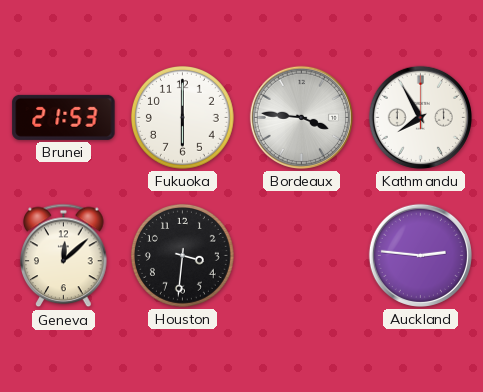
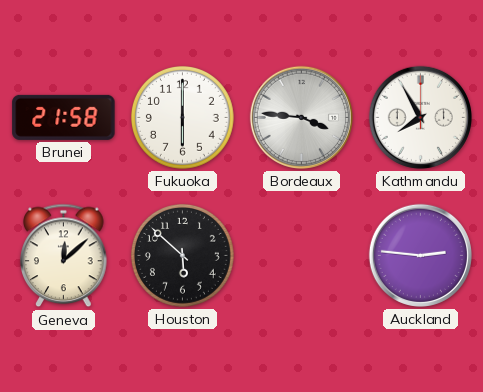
Brunei: 21:53 -> 21:58
Houston: 3:31 -> 5:52
